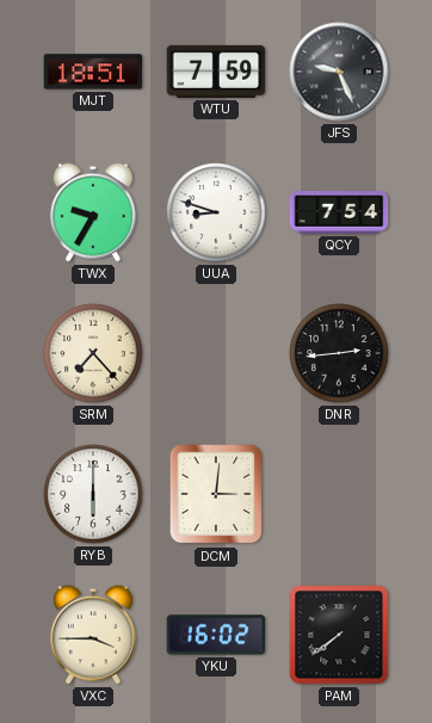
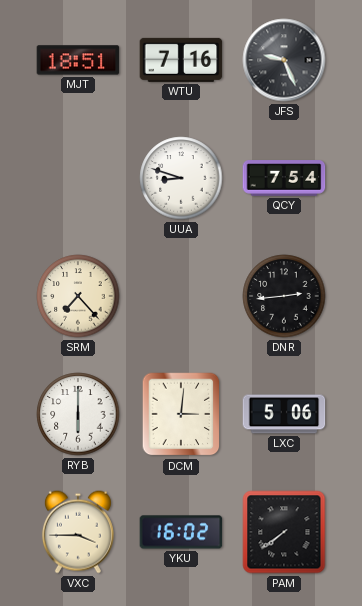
WTU: 7:59 -> 7:16
TWX: 9:35 -> none
LXC: none -> 5:06
